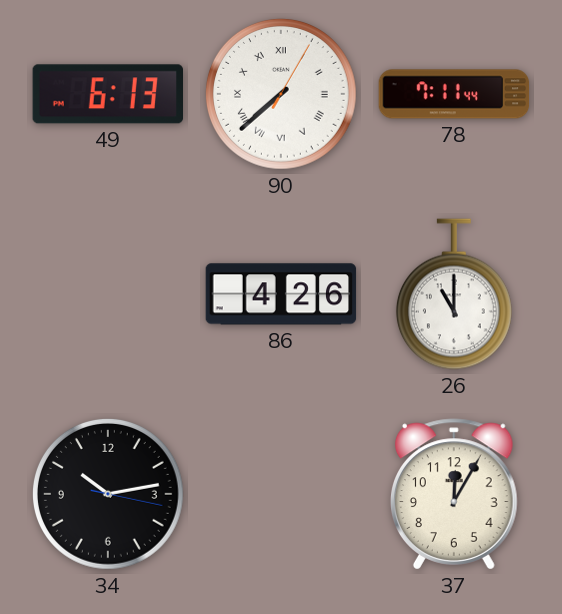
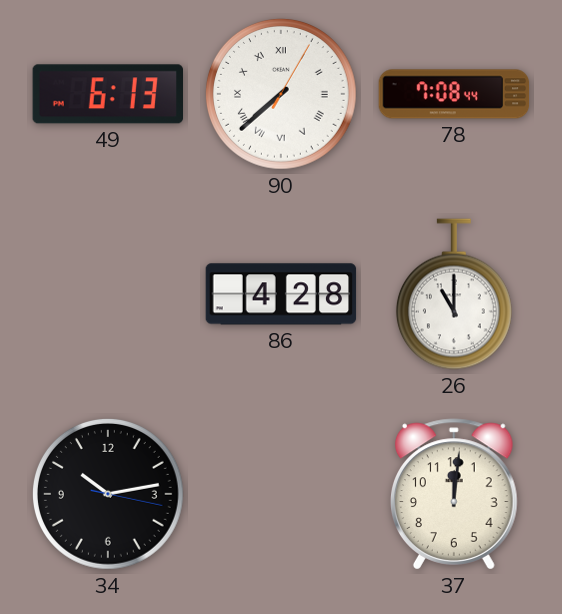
78: 7:11 -> 7:08
86: 4:26 -> 4:28
37: 12:05 -> 12:01
